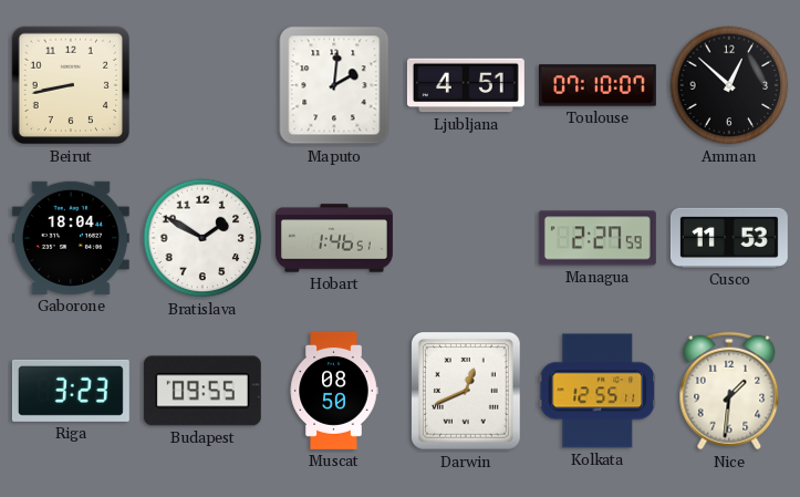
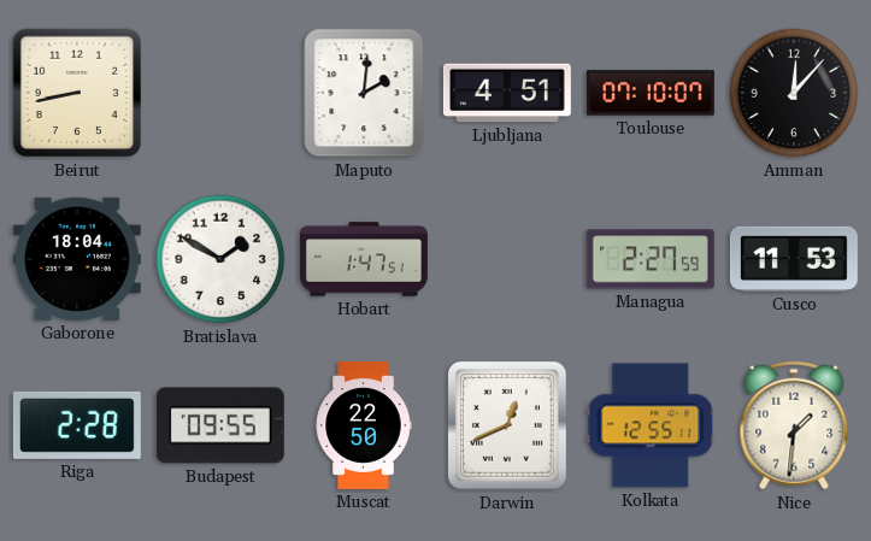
Amman: 12:52 -> 12:07
Hobart: 1:46 -> 1:47
Riga: 3:23 -> 2:28
Muscat: 08:50 -> 22:50
